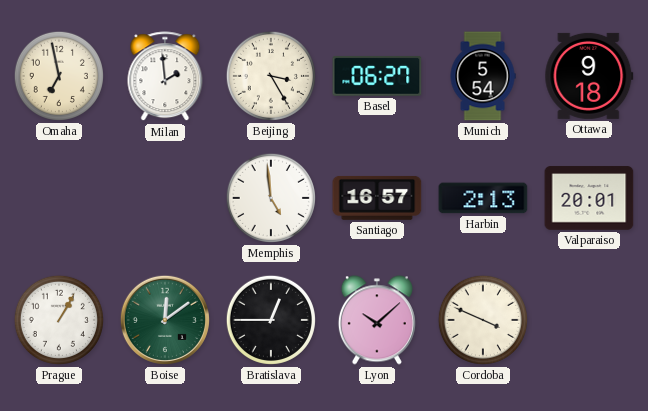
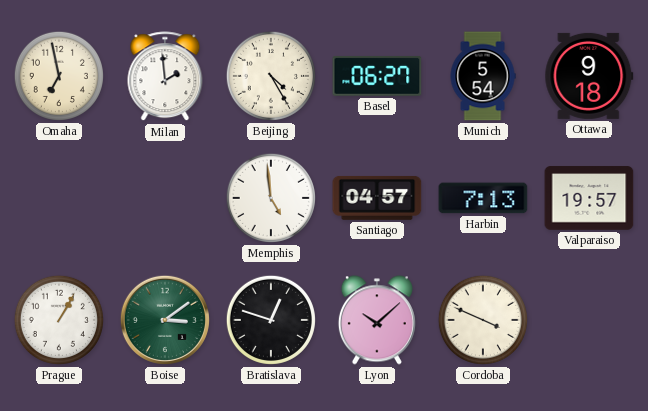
Beijing: 3:25 -> 4:25
Santiago: 16:57 -> 04:57
Harbin: 2:13 -> 7:13
Valparaiso: 20:01 -> 19:57
Boise: 12:09 -> 3:09
Bratislava: 12:45 -> 12:48
